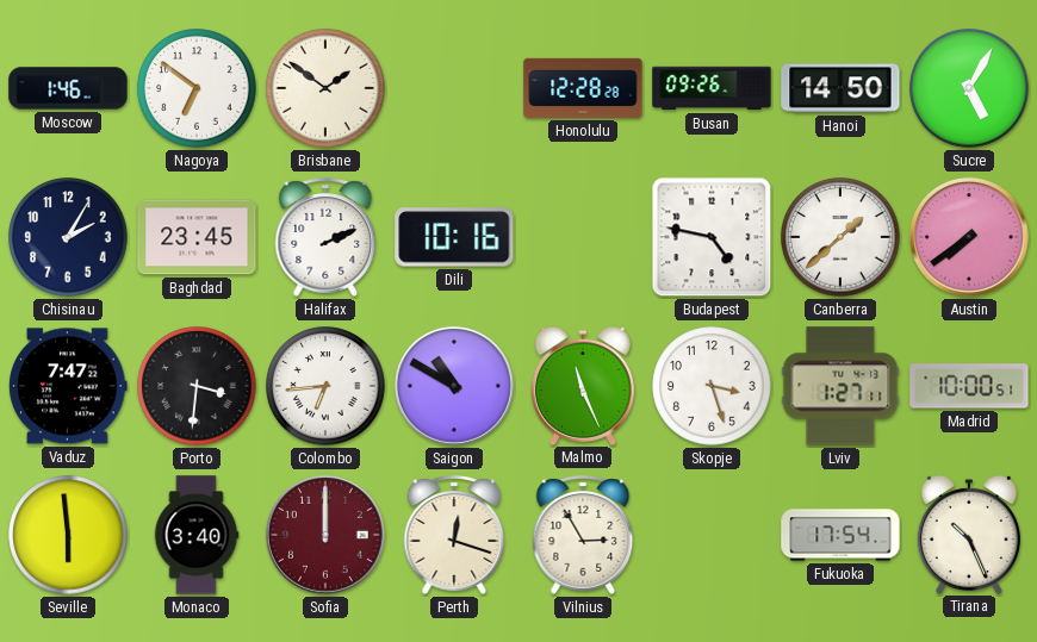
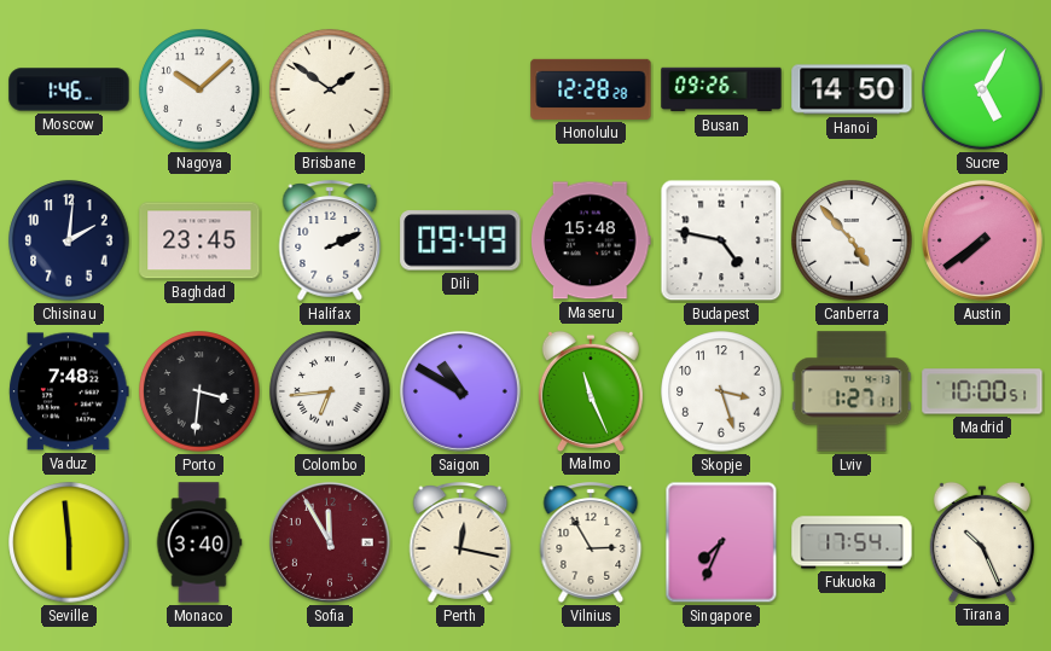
Nagoya: 6:51 -> 10:08
Chisinau: 2:05 -> 2:01
Dili: 10:16 -> 09:49
Maseru: none -> 15:48
Canberra: 1:38 -> 4:53
Vaduz: 7:47 -> 7:48
Sofia: 12:00 -> 11:55
Perth: 12:18 -> 12:17
Singapore: none -> 7:34
